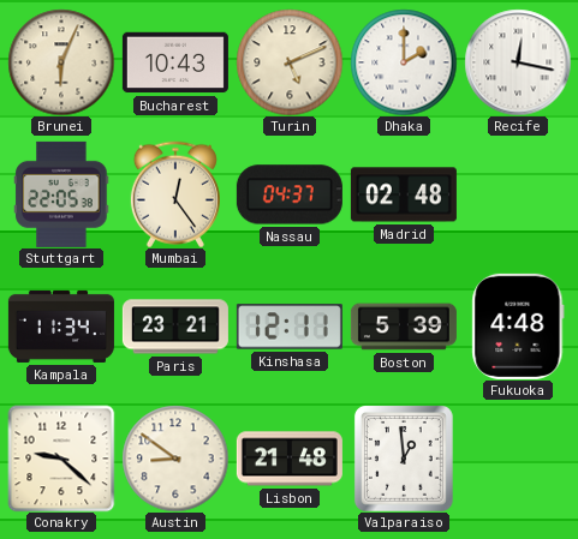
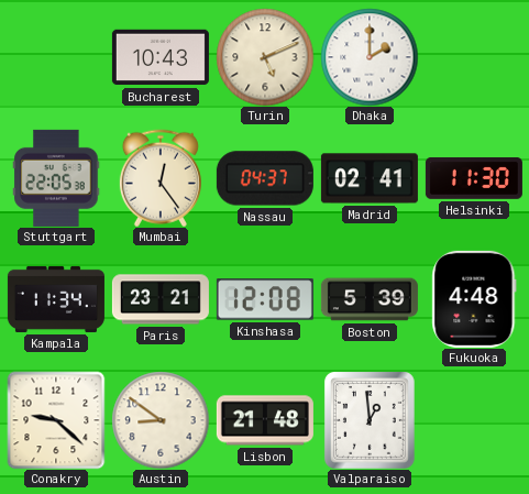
Brunei: 6:04 -> none
Recife: 12:17 -> none
Madrid: 02:48 -> 02:41
Helsinki: none -> 11:30
Kinshasa: 12:11 -> 12:08
